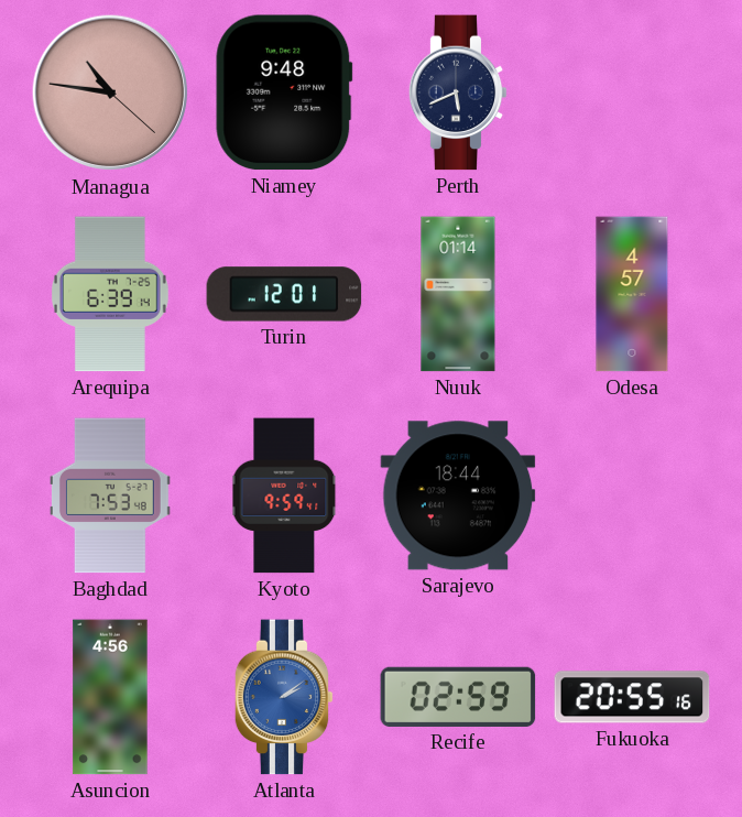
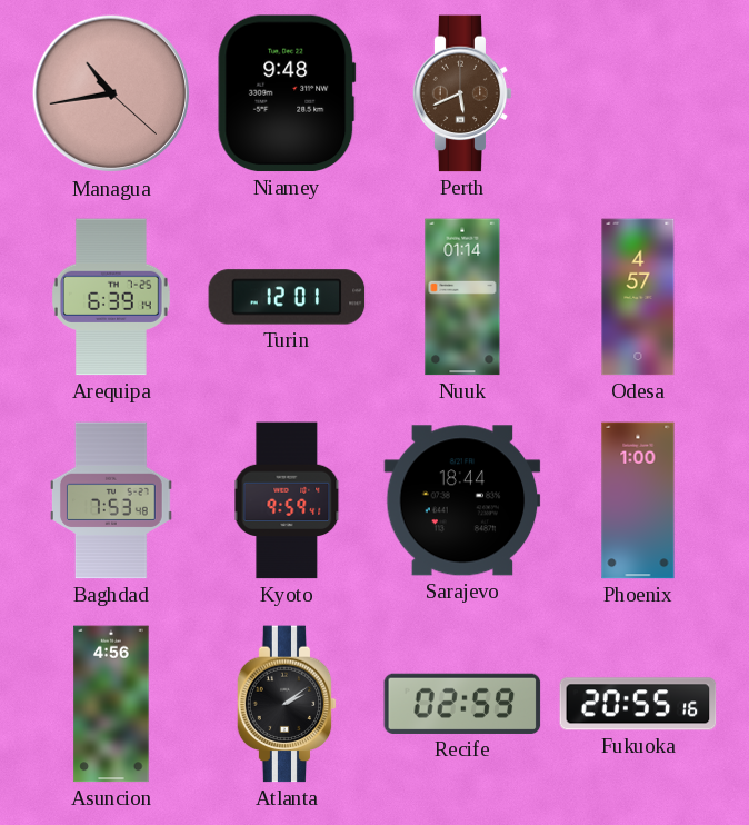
Managua: 10:46 -> 10:43
Perth dial: navy -> brown
Phoenix: none -> 1:00
Atlanta dial: blue -> black
